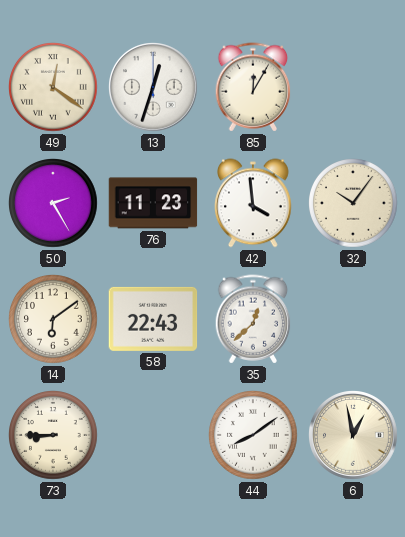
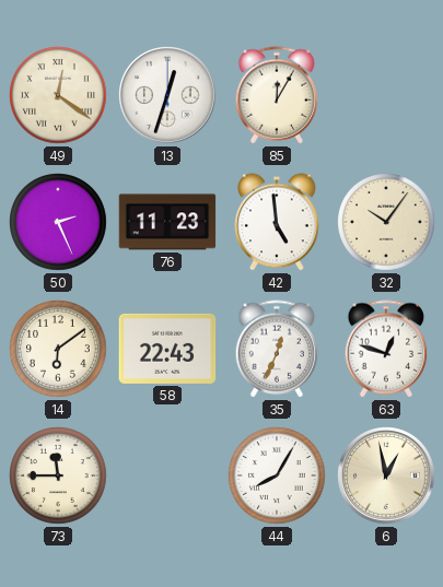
50: 2:25 -> 2:26
42: 3:59 -> 4:59
35: 12:38 -> 12:34
63: none -> 12:48
73: 8:45 -> 11:45
44: 8:09 -> 8:05
